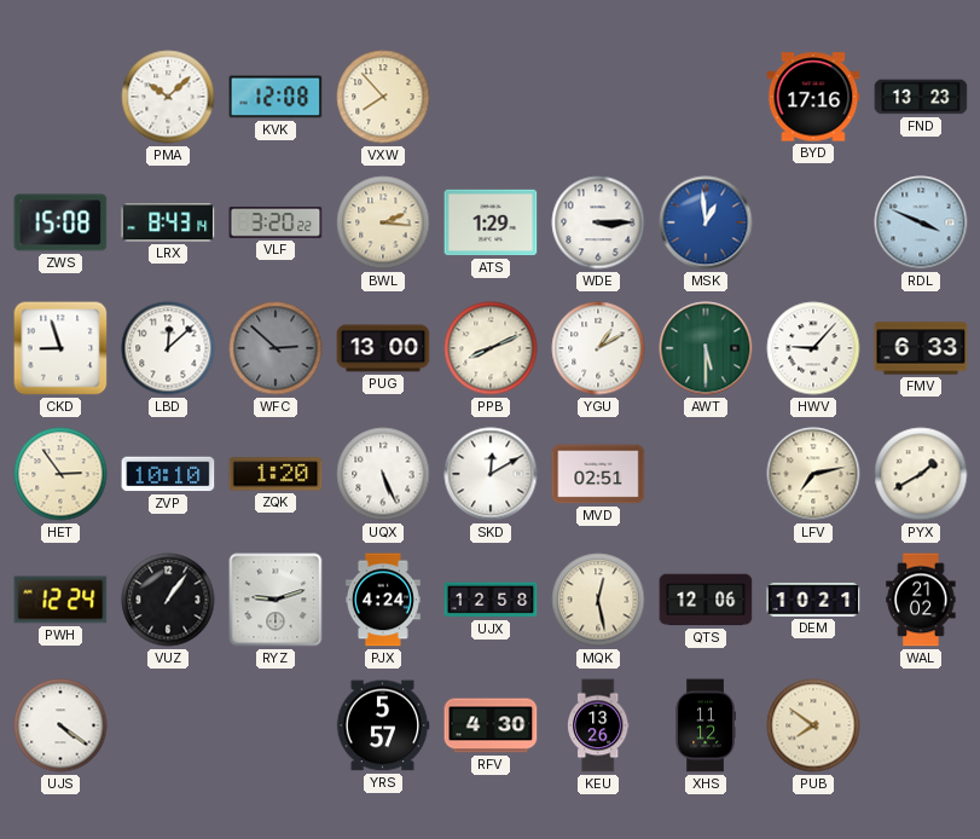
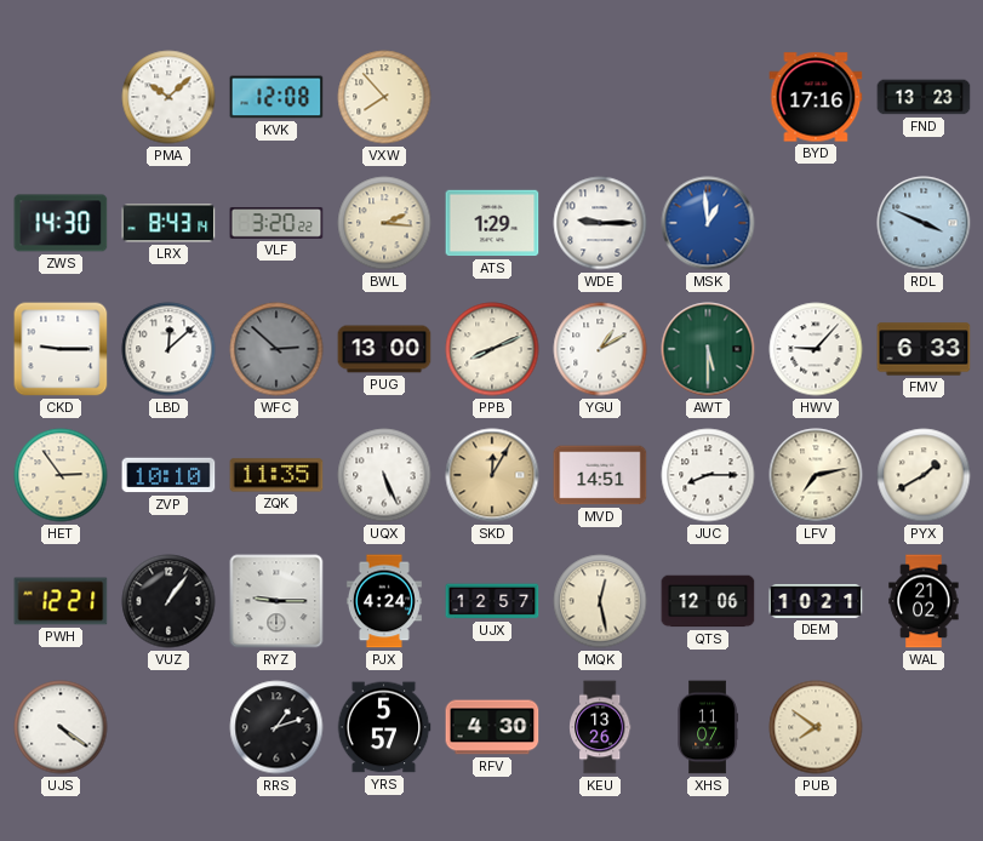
ZWS: 15:08 -> 14:30
WDE: 3:15 -> 9:15
CKD: 8:57 -> 9:15
ZQK: 1:20 -> 11:35
SKD: 12:10 -> 12:05
SKD dial: white -> champagne
MVD: 02:51 -> 14:51
JUC: none -> 8:15
PWH: 12:24 -> 12:21
RYZ: 9:12 -> 9:15
UJX: 12:58 -> 12:57
RRS: none -> 1:12
XHS: 11:12 -> 11:07
